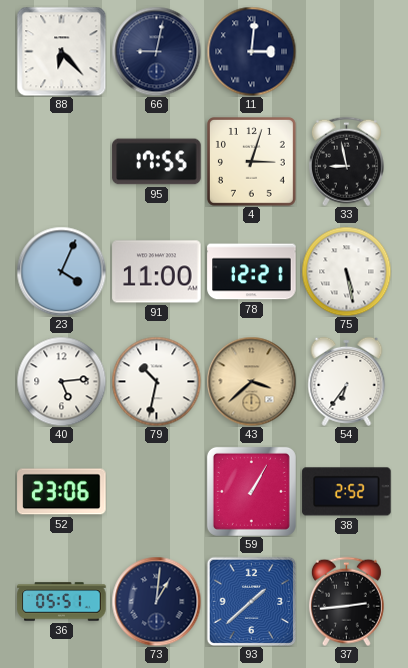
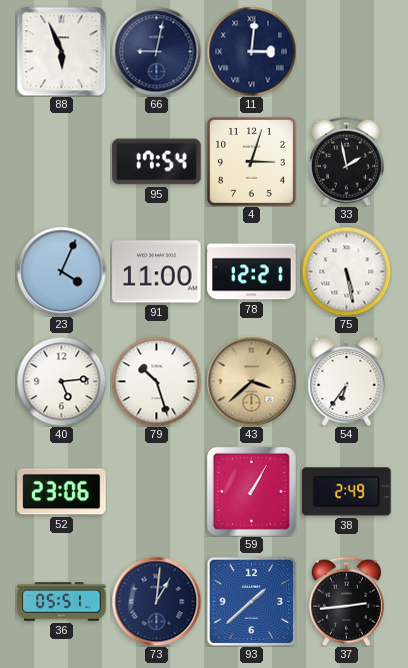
88: 6:23 -> 5:56
95: 17:55 -> 17:54
33: 8:58 -> 1:58
79: 10:32 -> 10:27
38: 2:52 -> 2:49
